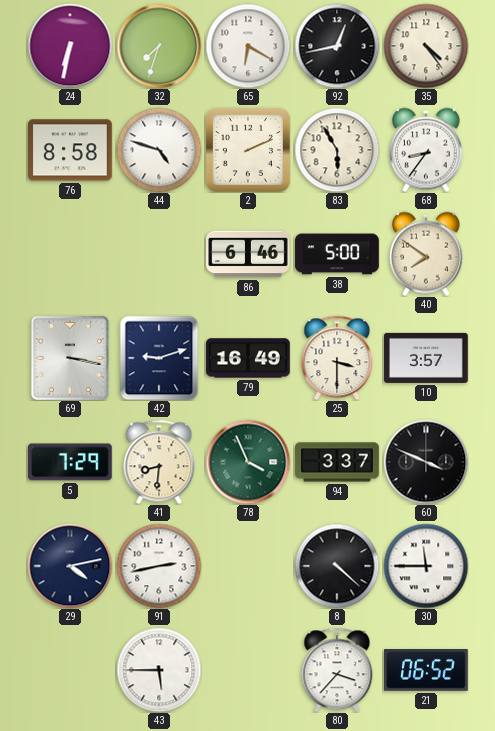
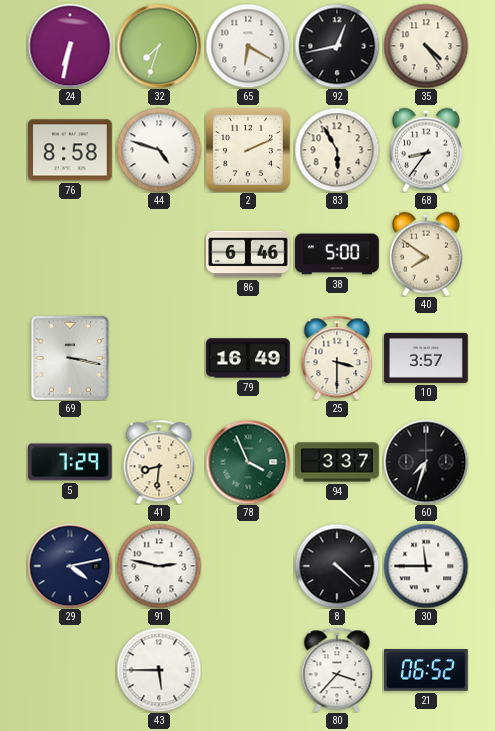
42: 9:12 -> none
60: 3:49 -> 7:33
91: 2:43 -> 2:47
